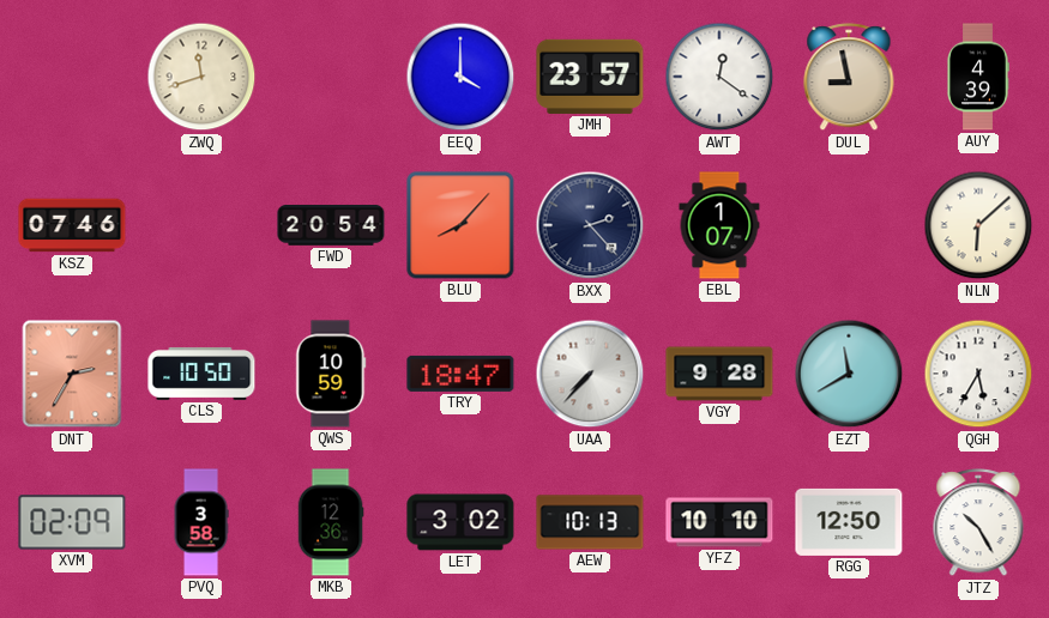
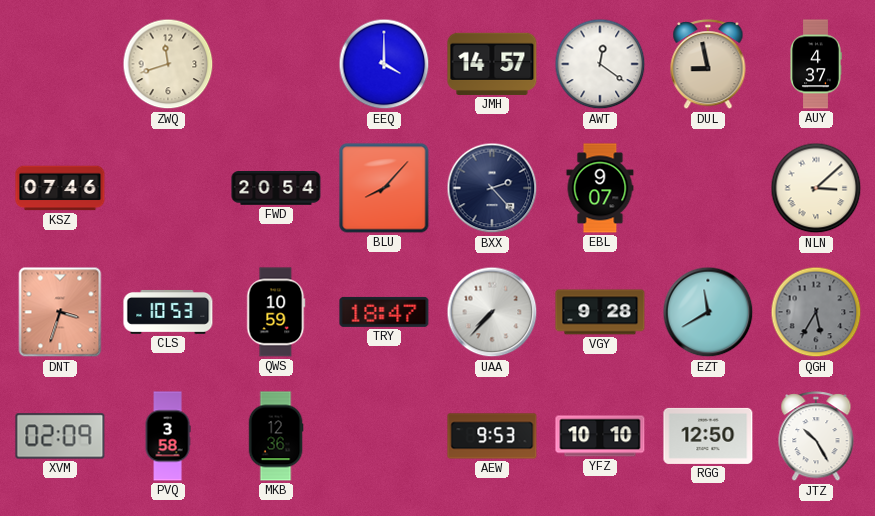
JMH: 23:57 -> 14:57
AUY: 4:39 -> 4:37
EBL: 1:07 -> 9:07
NLN: 6:08 -> 3:08
DNT: 2:35 -> 3:33
CLS: 10:50 -> 10:53
QGH dial: white -> grey
LET: 3:02 -> none
AEW: 10:13 -> 9:53
